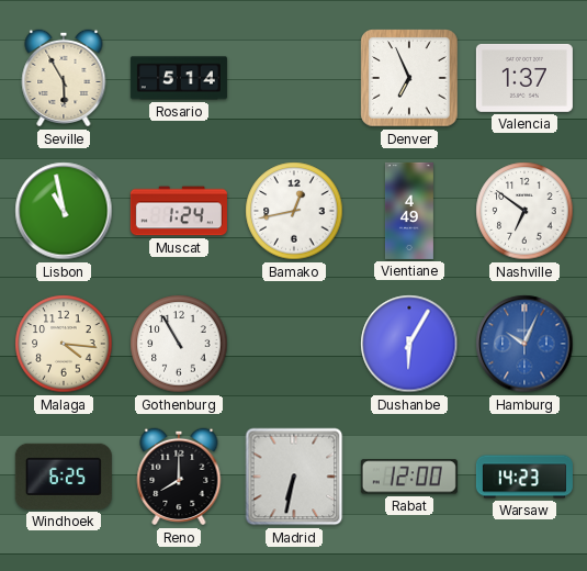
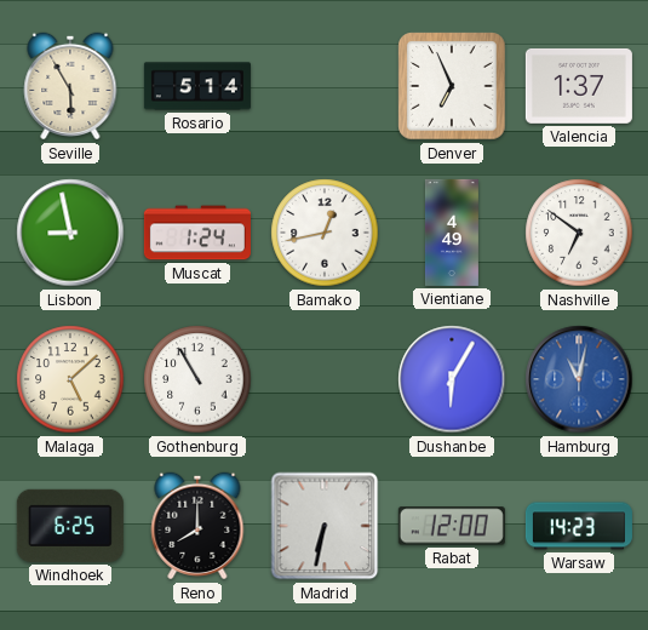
Lisbon: 10:58 -> 8:58
Malaga: 4:16 -> 5:08
Hamburg: 10:04 -> 11:02
